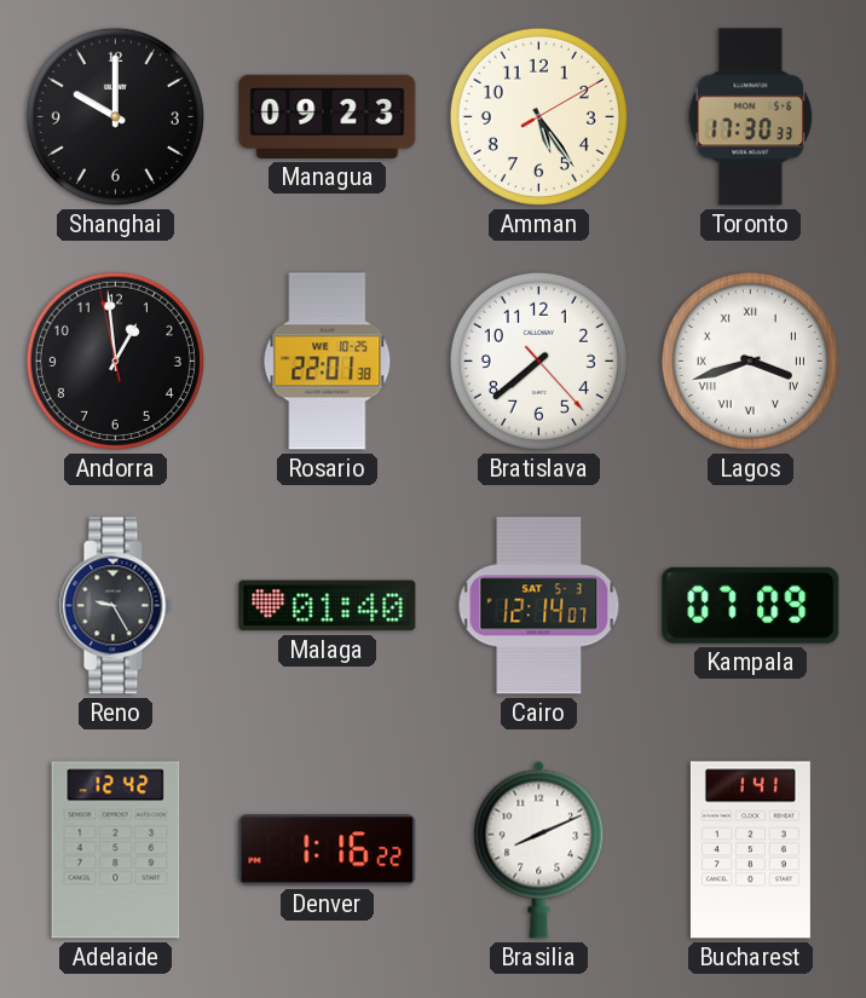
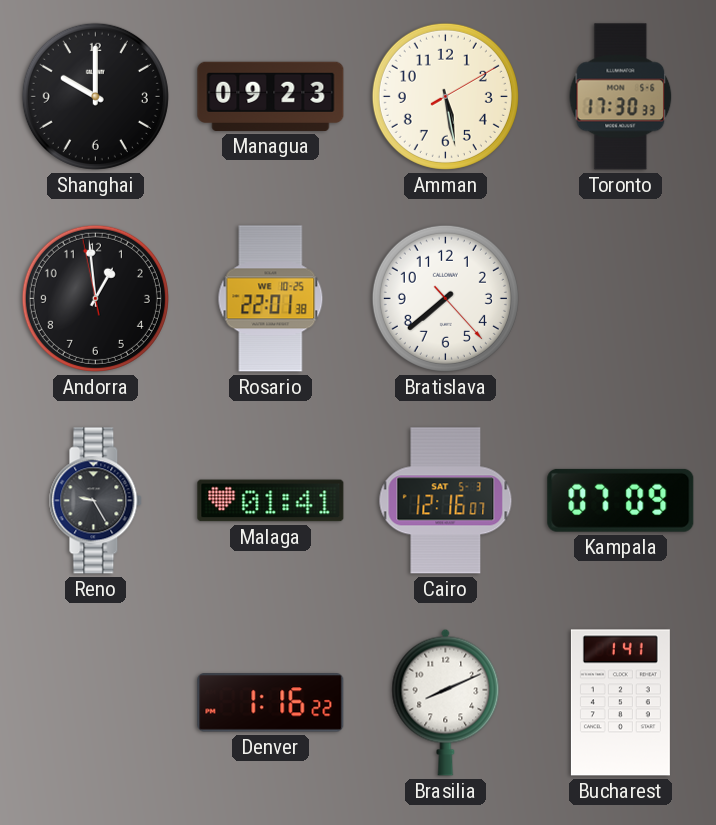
Amman: 5:24 -> 5:28
Lagos: 3:42 -> none
Malaga: 01:40 -> 01:41
Cairo: 12:14 -> 12:16
Adelaide: 12:42 -> none
